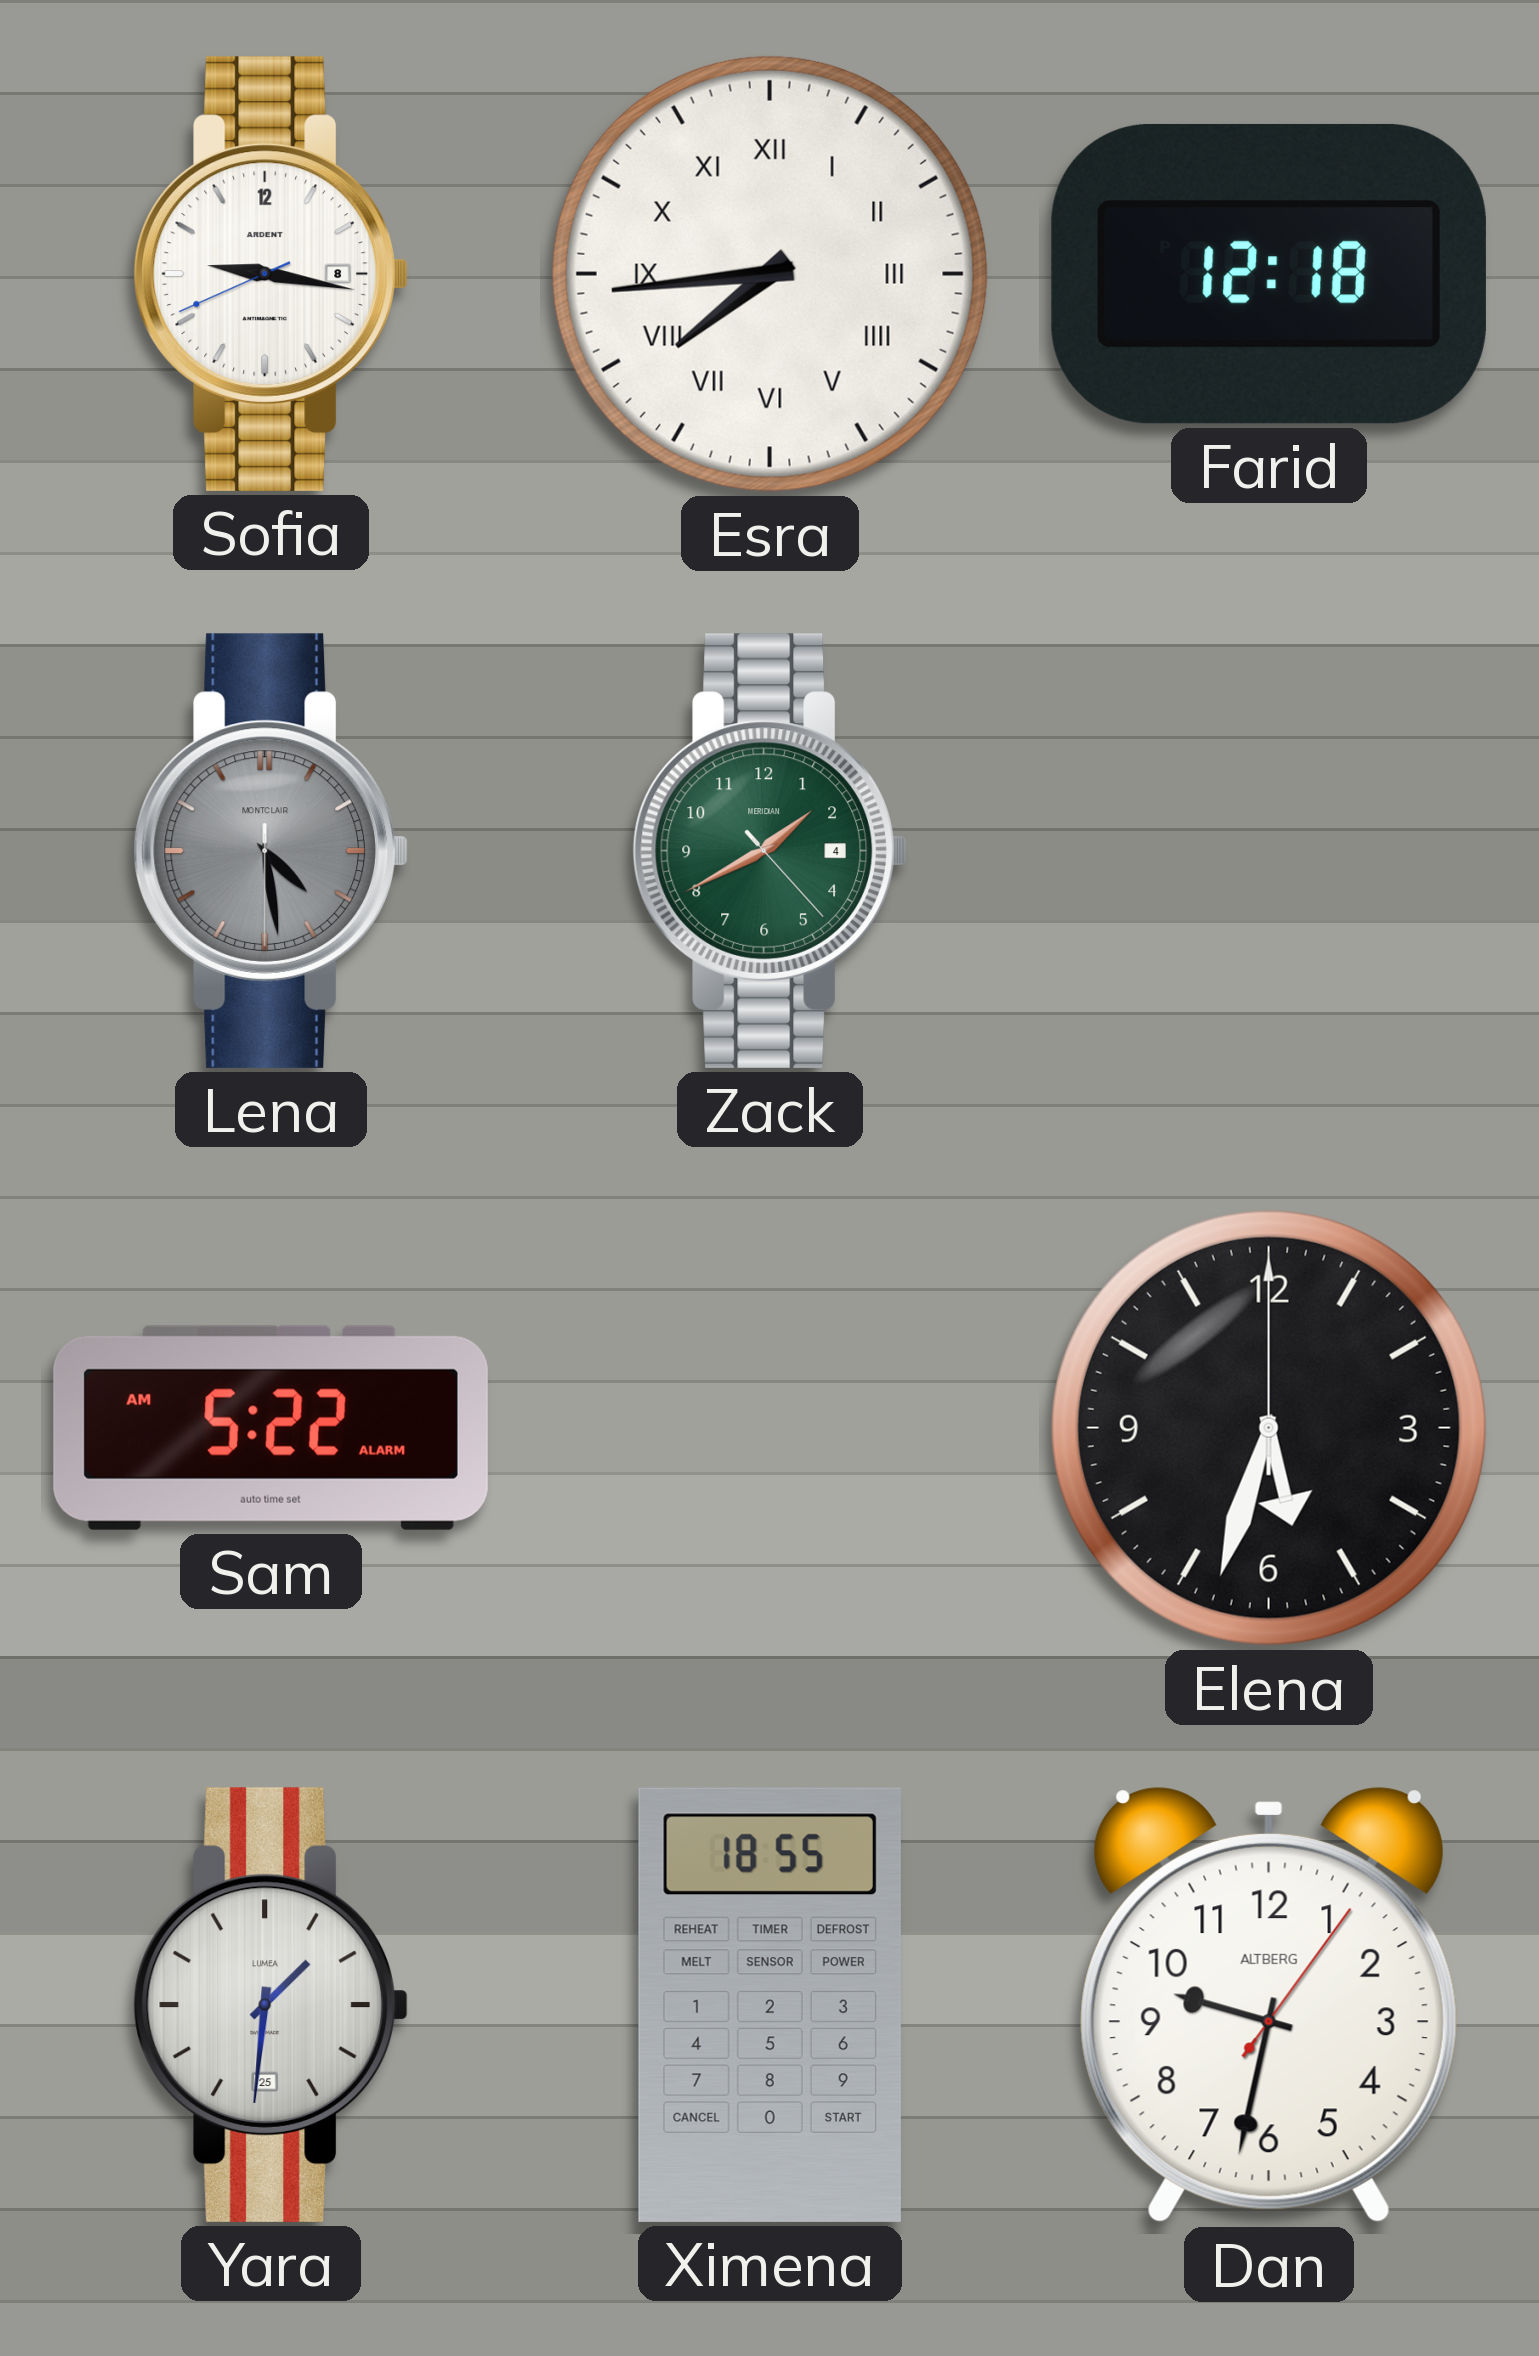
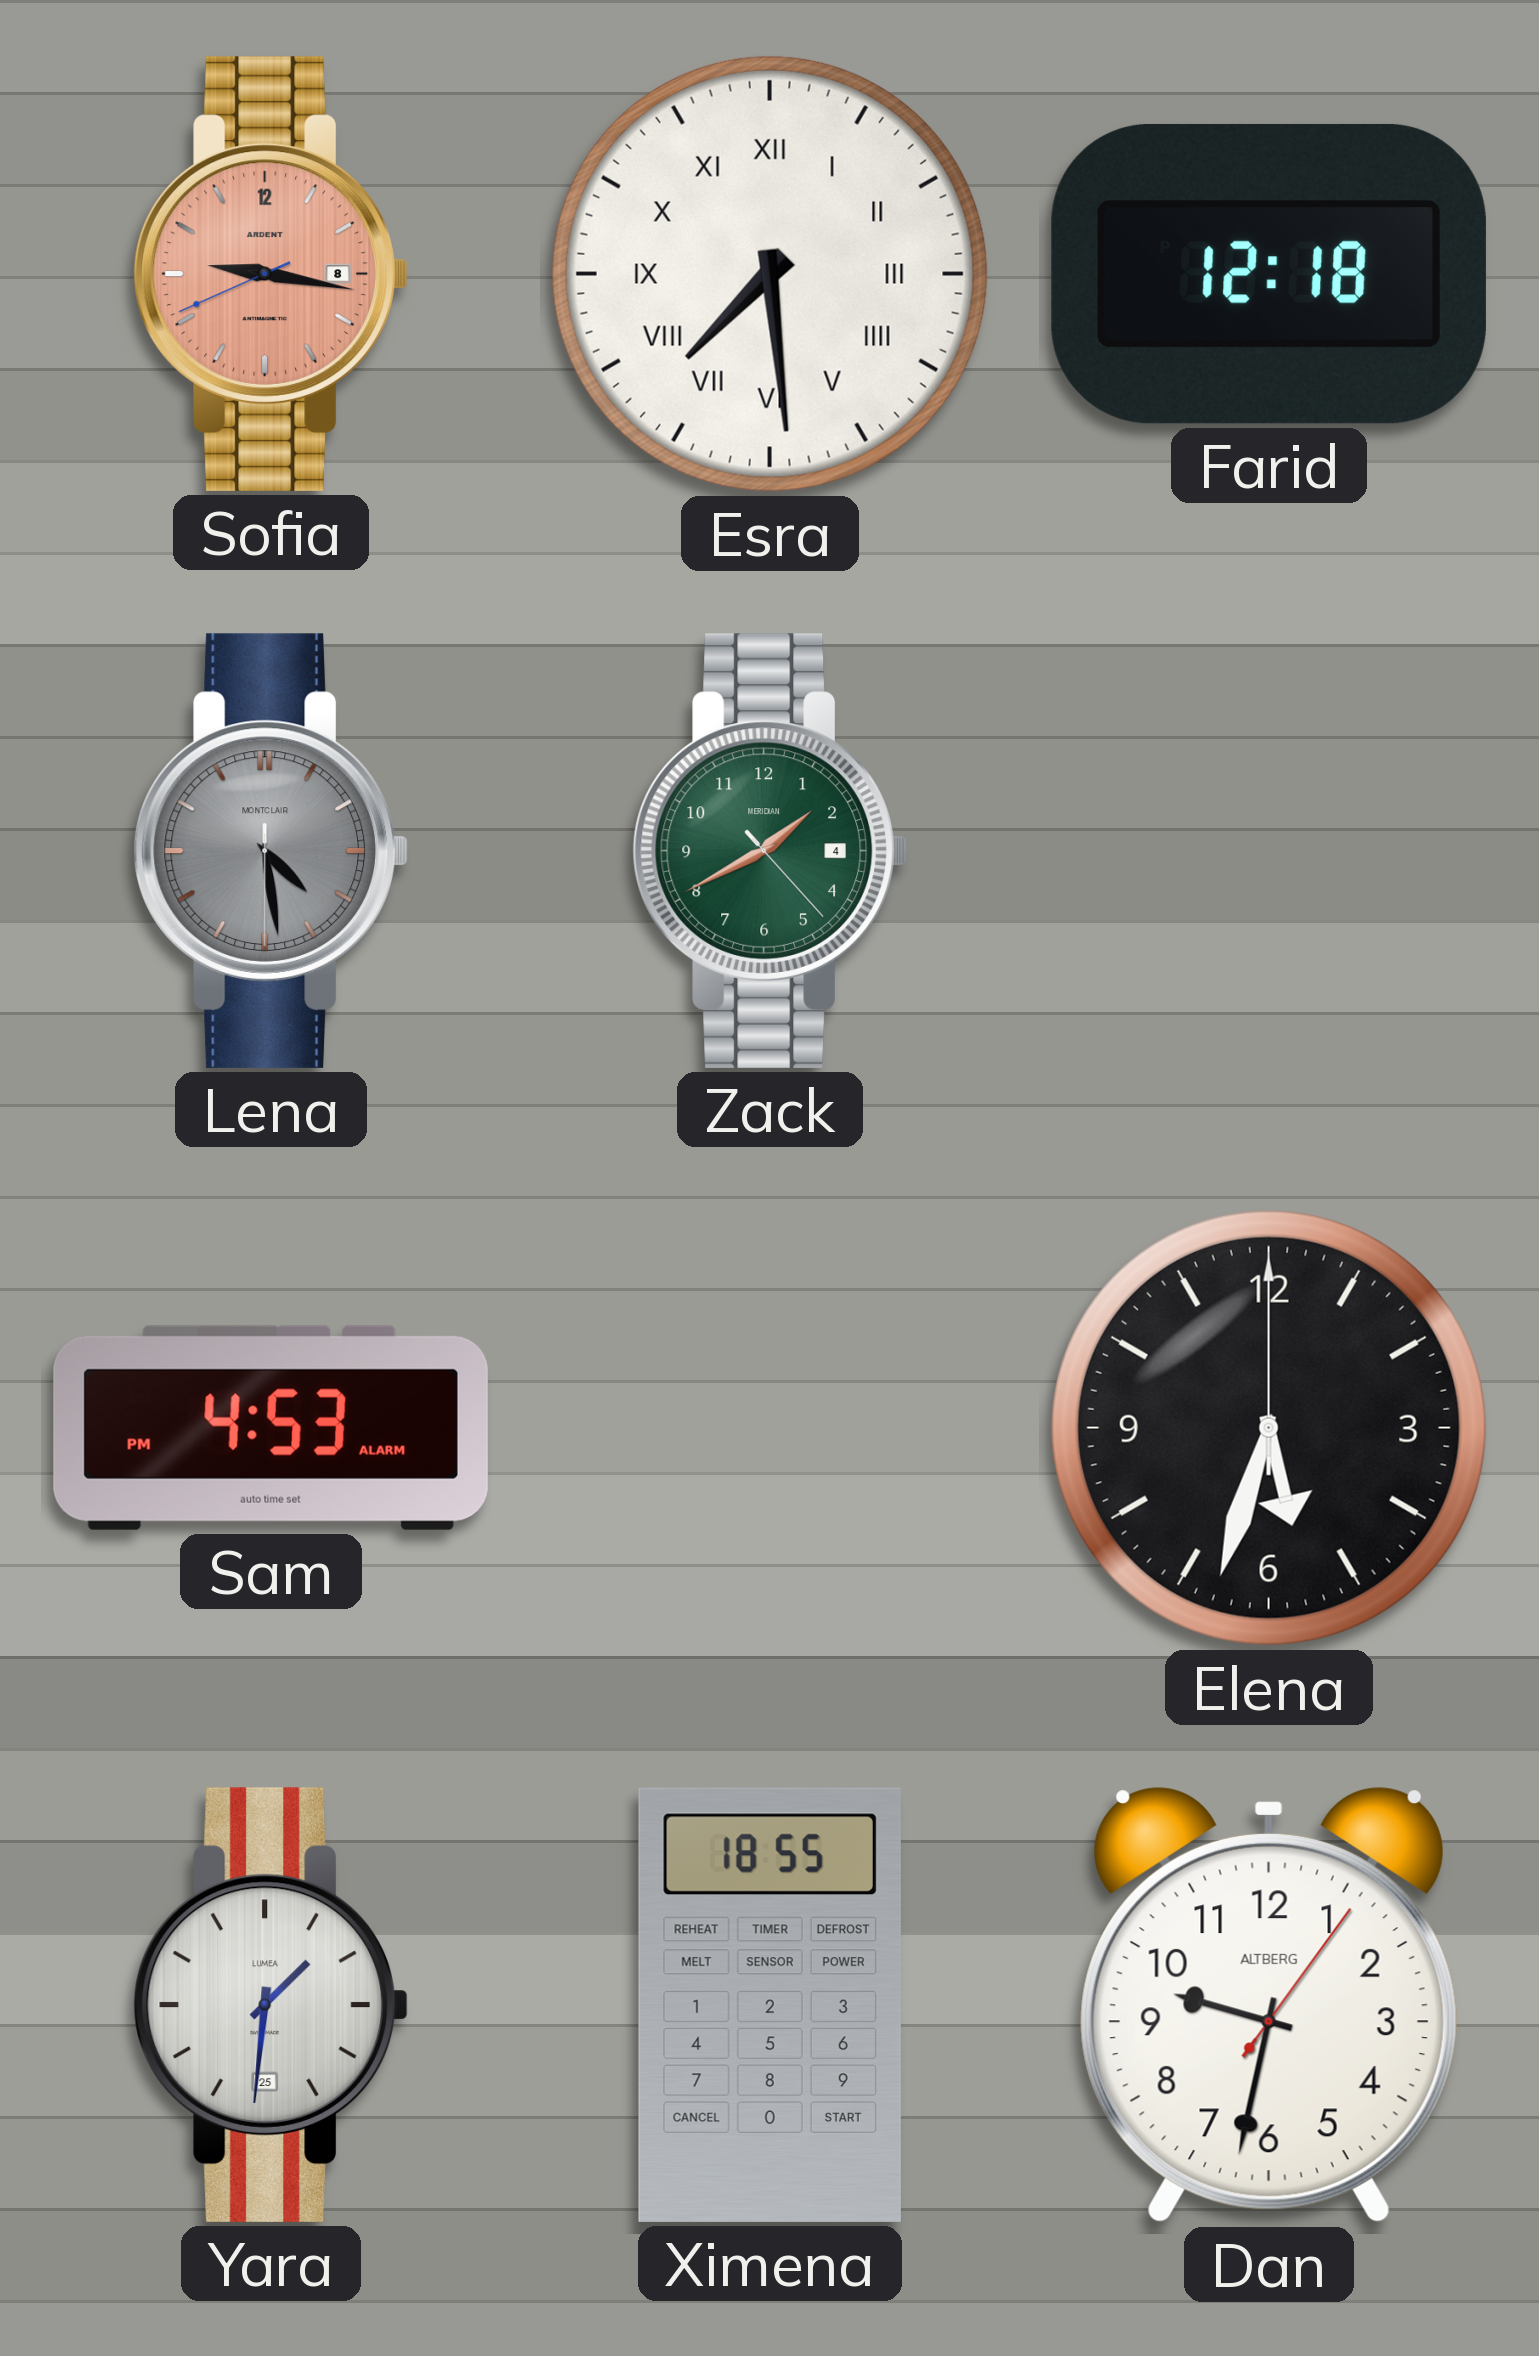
Sofia dial: white -> salmon
Esra: 7:44 -> 7:29
Sam: 5:22 -> 4:53
